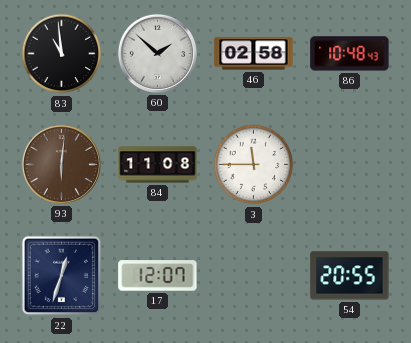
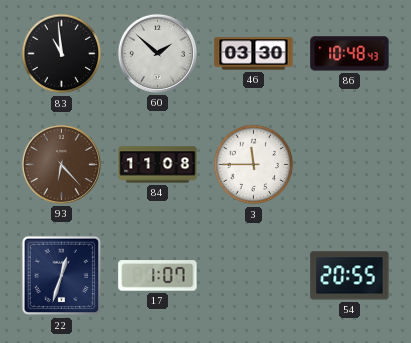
46: 02:58 -> 03:30
93: 6:01 -> 6:23
17: 12:07 -> 1:07
